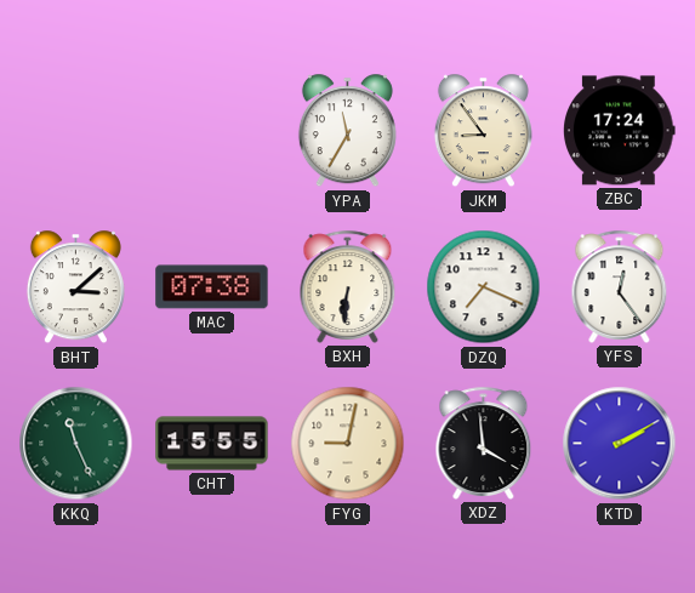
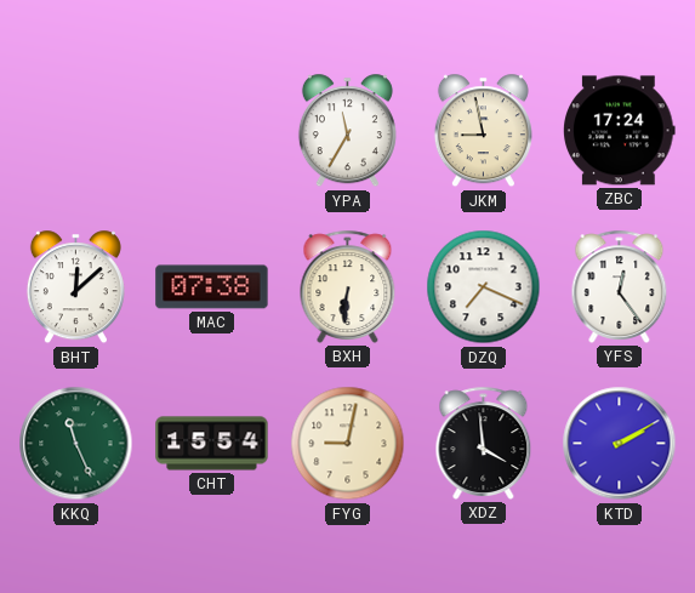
JKM: 8:54 -> 8:58
BHT: 3:08 -> 12:08
CHT: 15:55 -> 15:54
